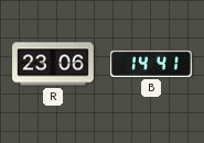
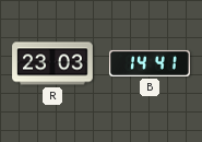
R: 23:06 -> 23:03
